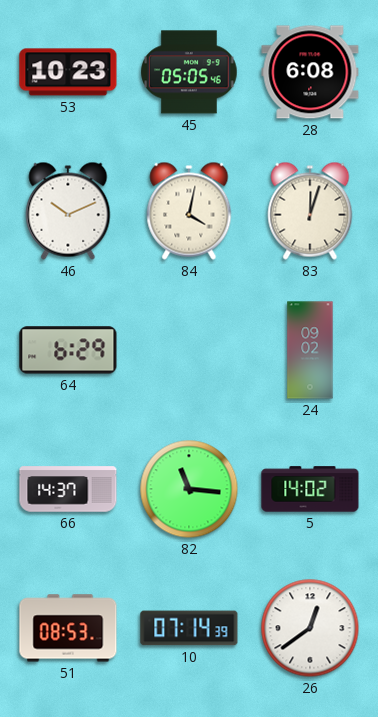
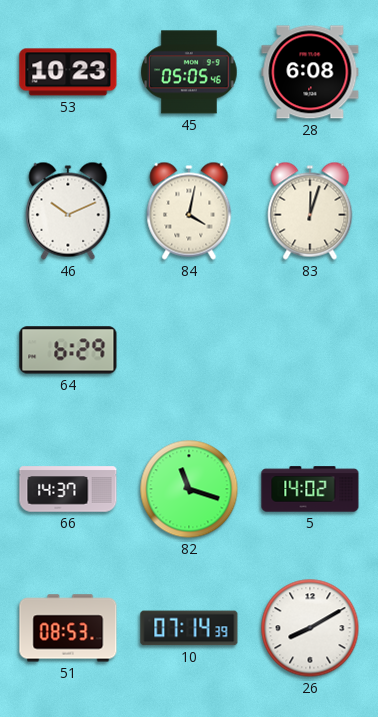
24: 09:02 -> none
82: 11:16 -> 11:18
26: 12:39 -> 8:10
